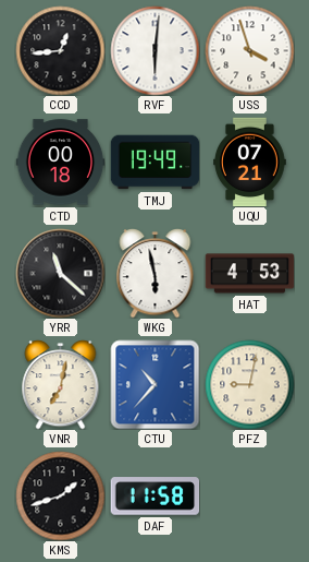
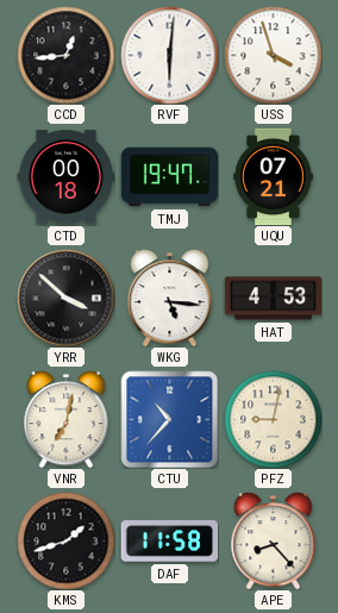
TMJ: 19:49 -> 19:47
YRR: 11:22 -> 3:52
WKG: 5:58 -> 5:16
APE: none -> 8:23
